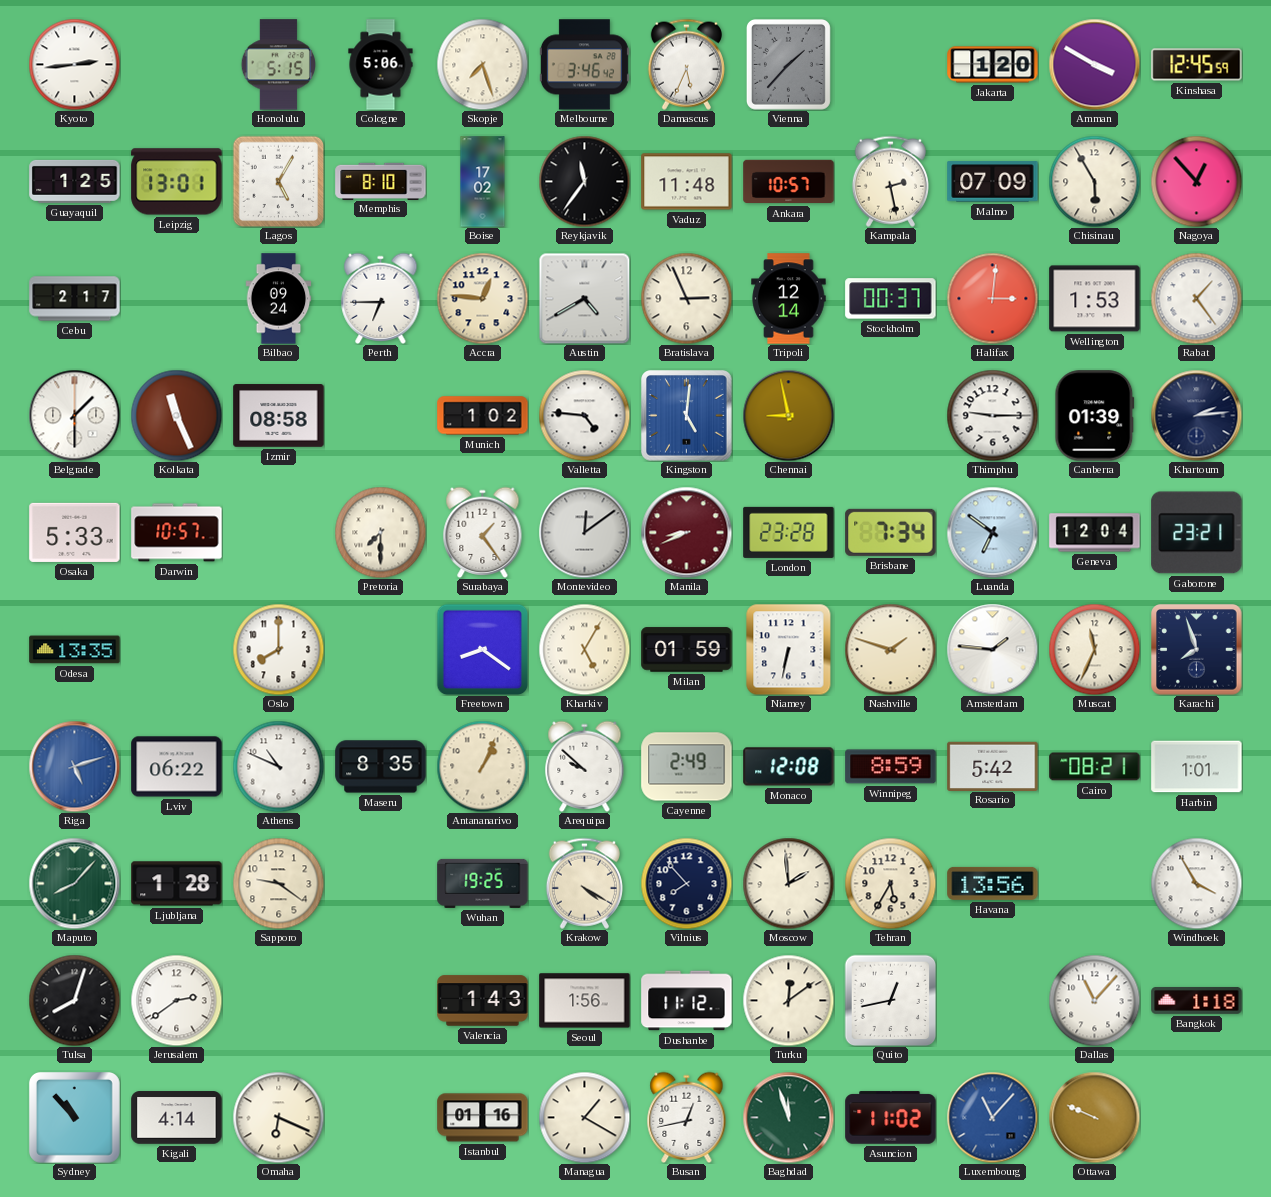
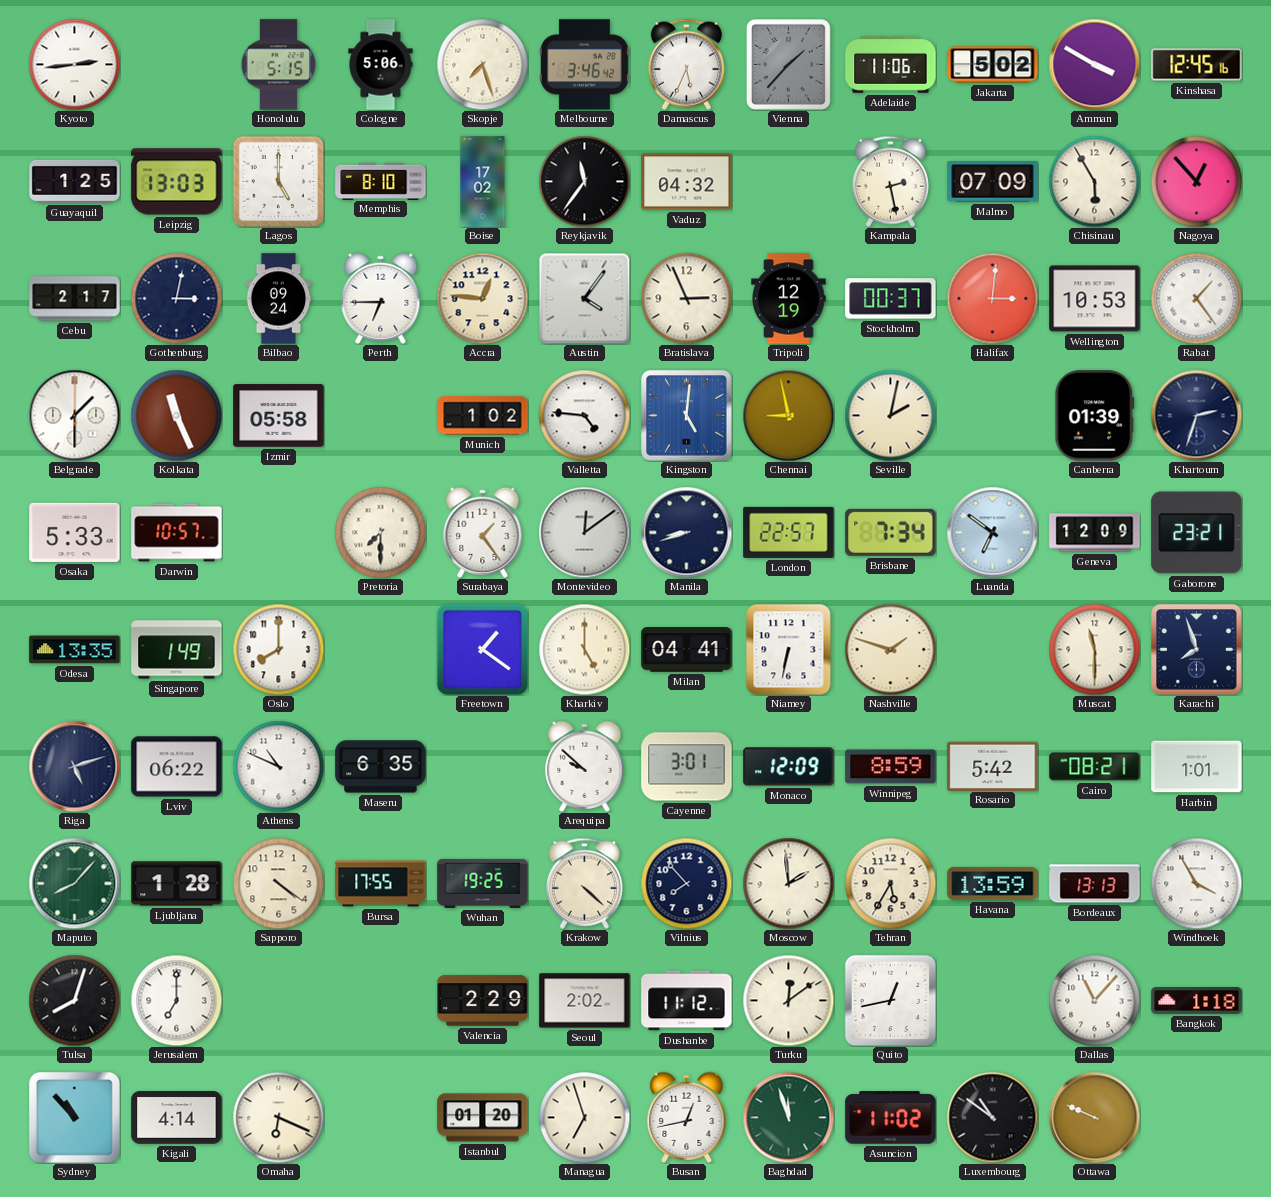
Adelaide: none -> 11:06
Jakarta: 1:20 -> 5:02
Kinshasa: 12:45:59 -> 12:45:16
Leipzig: 13:01 -> 13:03
Lagos: 5:05 -> 5:00
Vaduz: 11:48 -> 04:32
Ankara: 10:57 -> none
Gothenburg: none -> 3:02
Austin: 4:40 -> 4:06
Tripoli: 12:14 -> 12:19
Wellington: 1:53 -> 10:53
Izmir: 08:58 -> 05:58
Seville: none -> 2:02
Thimphu: 9:15 -> none
Khartoum: 2:14 -> 2:33
Manila: 8:41 -> 8:42
Manila dial: burgundy -> navy
London: 23:28 -> 22:57
Geneva: 12:04 -> 12:09
Singapore: none -> 1:49
Freetown: 8:21 -> 1:21
Kharkiv: 5:05 -> 5:00
Milan: 01:59 -> 04:41
Amsterdam: 1:46 -> none
Muscat: 11:34 -> 11:30
Riga dial: blue -> navy
Maseru: 8:35 -> 6:35
Antananarivo: 1:04 -> none
Cayenne: 2:49 -> 3:01
Monaco: 12:08 -> 12:09
Sapporo: 9:21 -> 4:21
Bursa: none -> 17:55
Krakow: 4:20 -> 4:22
Havana: 13:56 -> 13:59
Bordeaux: none -> 13:13
Jerusalem: 2:39 -> 7:00
Valencia: 1:43 -> 2:29
Seoul: 1:56 -> 2:02
Istanbul: 01:16 -> 01:20
Managua: 1:20 -> 6:57
Luxembourg: 11:07 -> 10:51
Luxembourg dial: blue -> black
